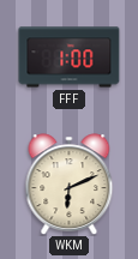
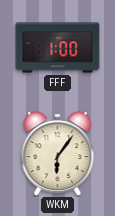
WKM: 6:11 -> 6:06
